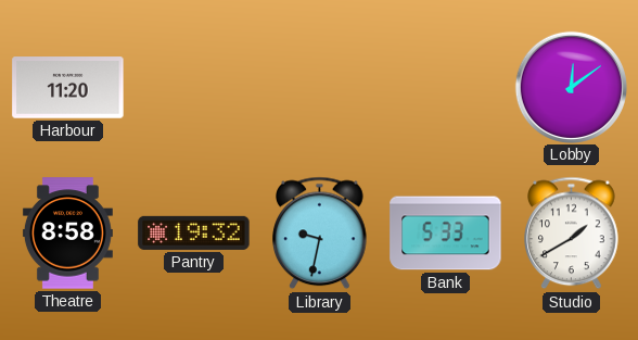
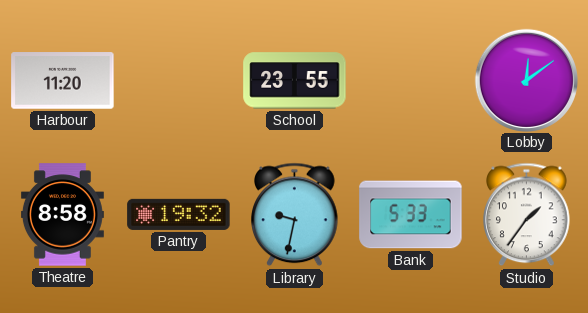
School: none -> 23:55
Studio: 1:40 -> 1:36
